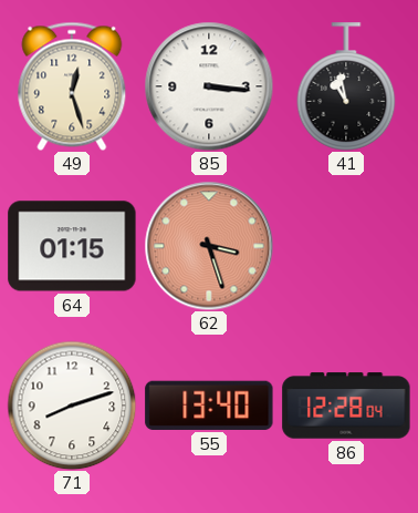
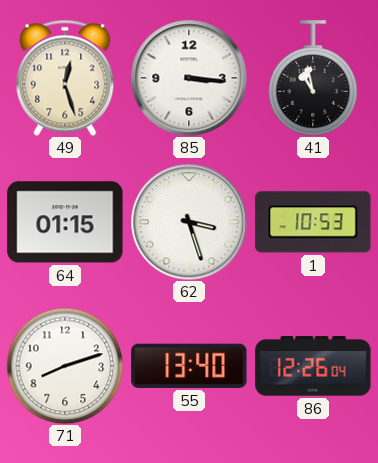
62 dial: salmon -> white
1: none -> 10:53
86: 12:28 -> 12:26
